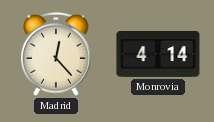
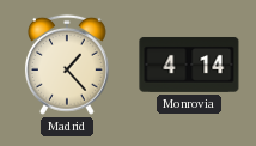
Madrid: 12:23 -> 1:23
